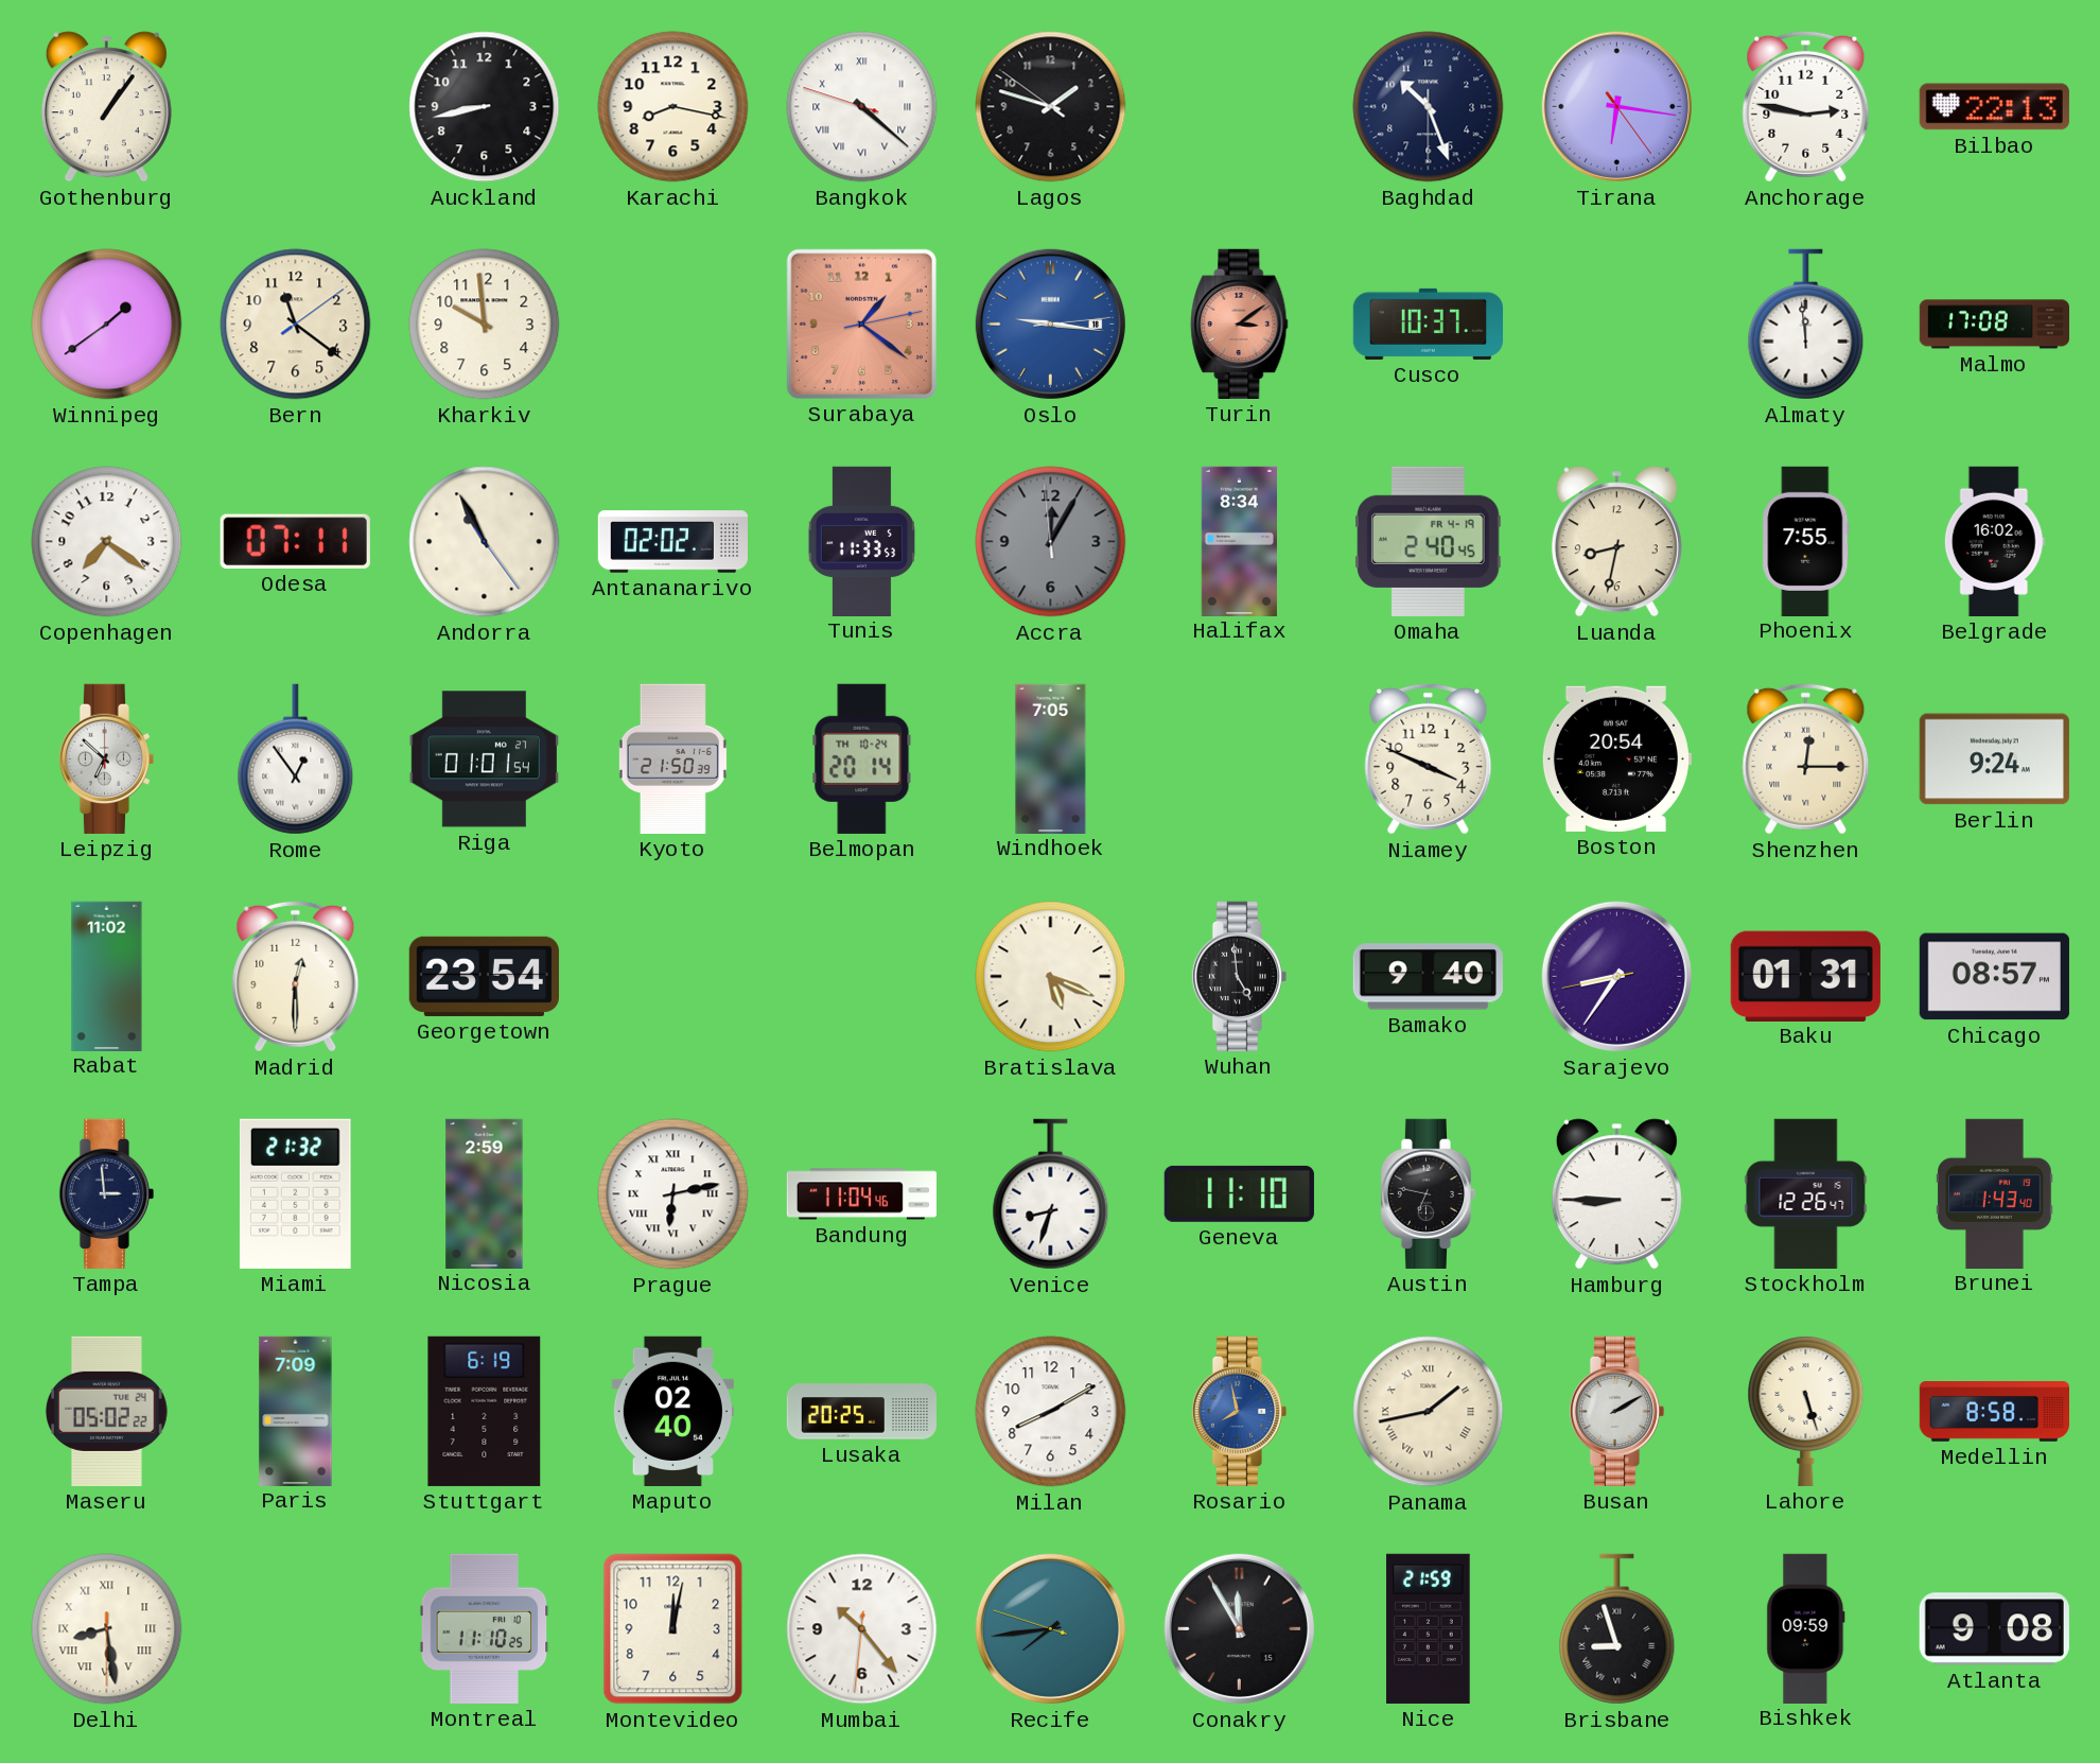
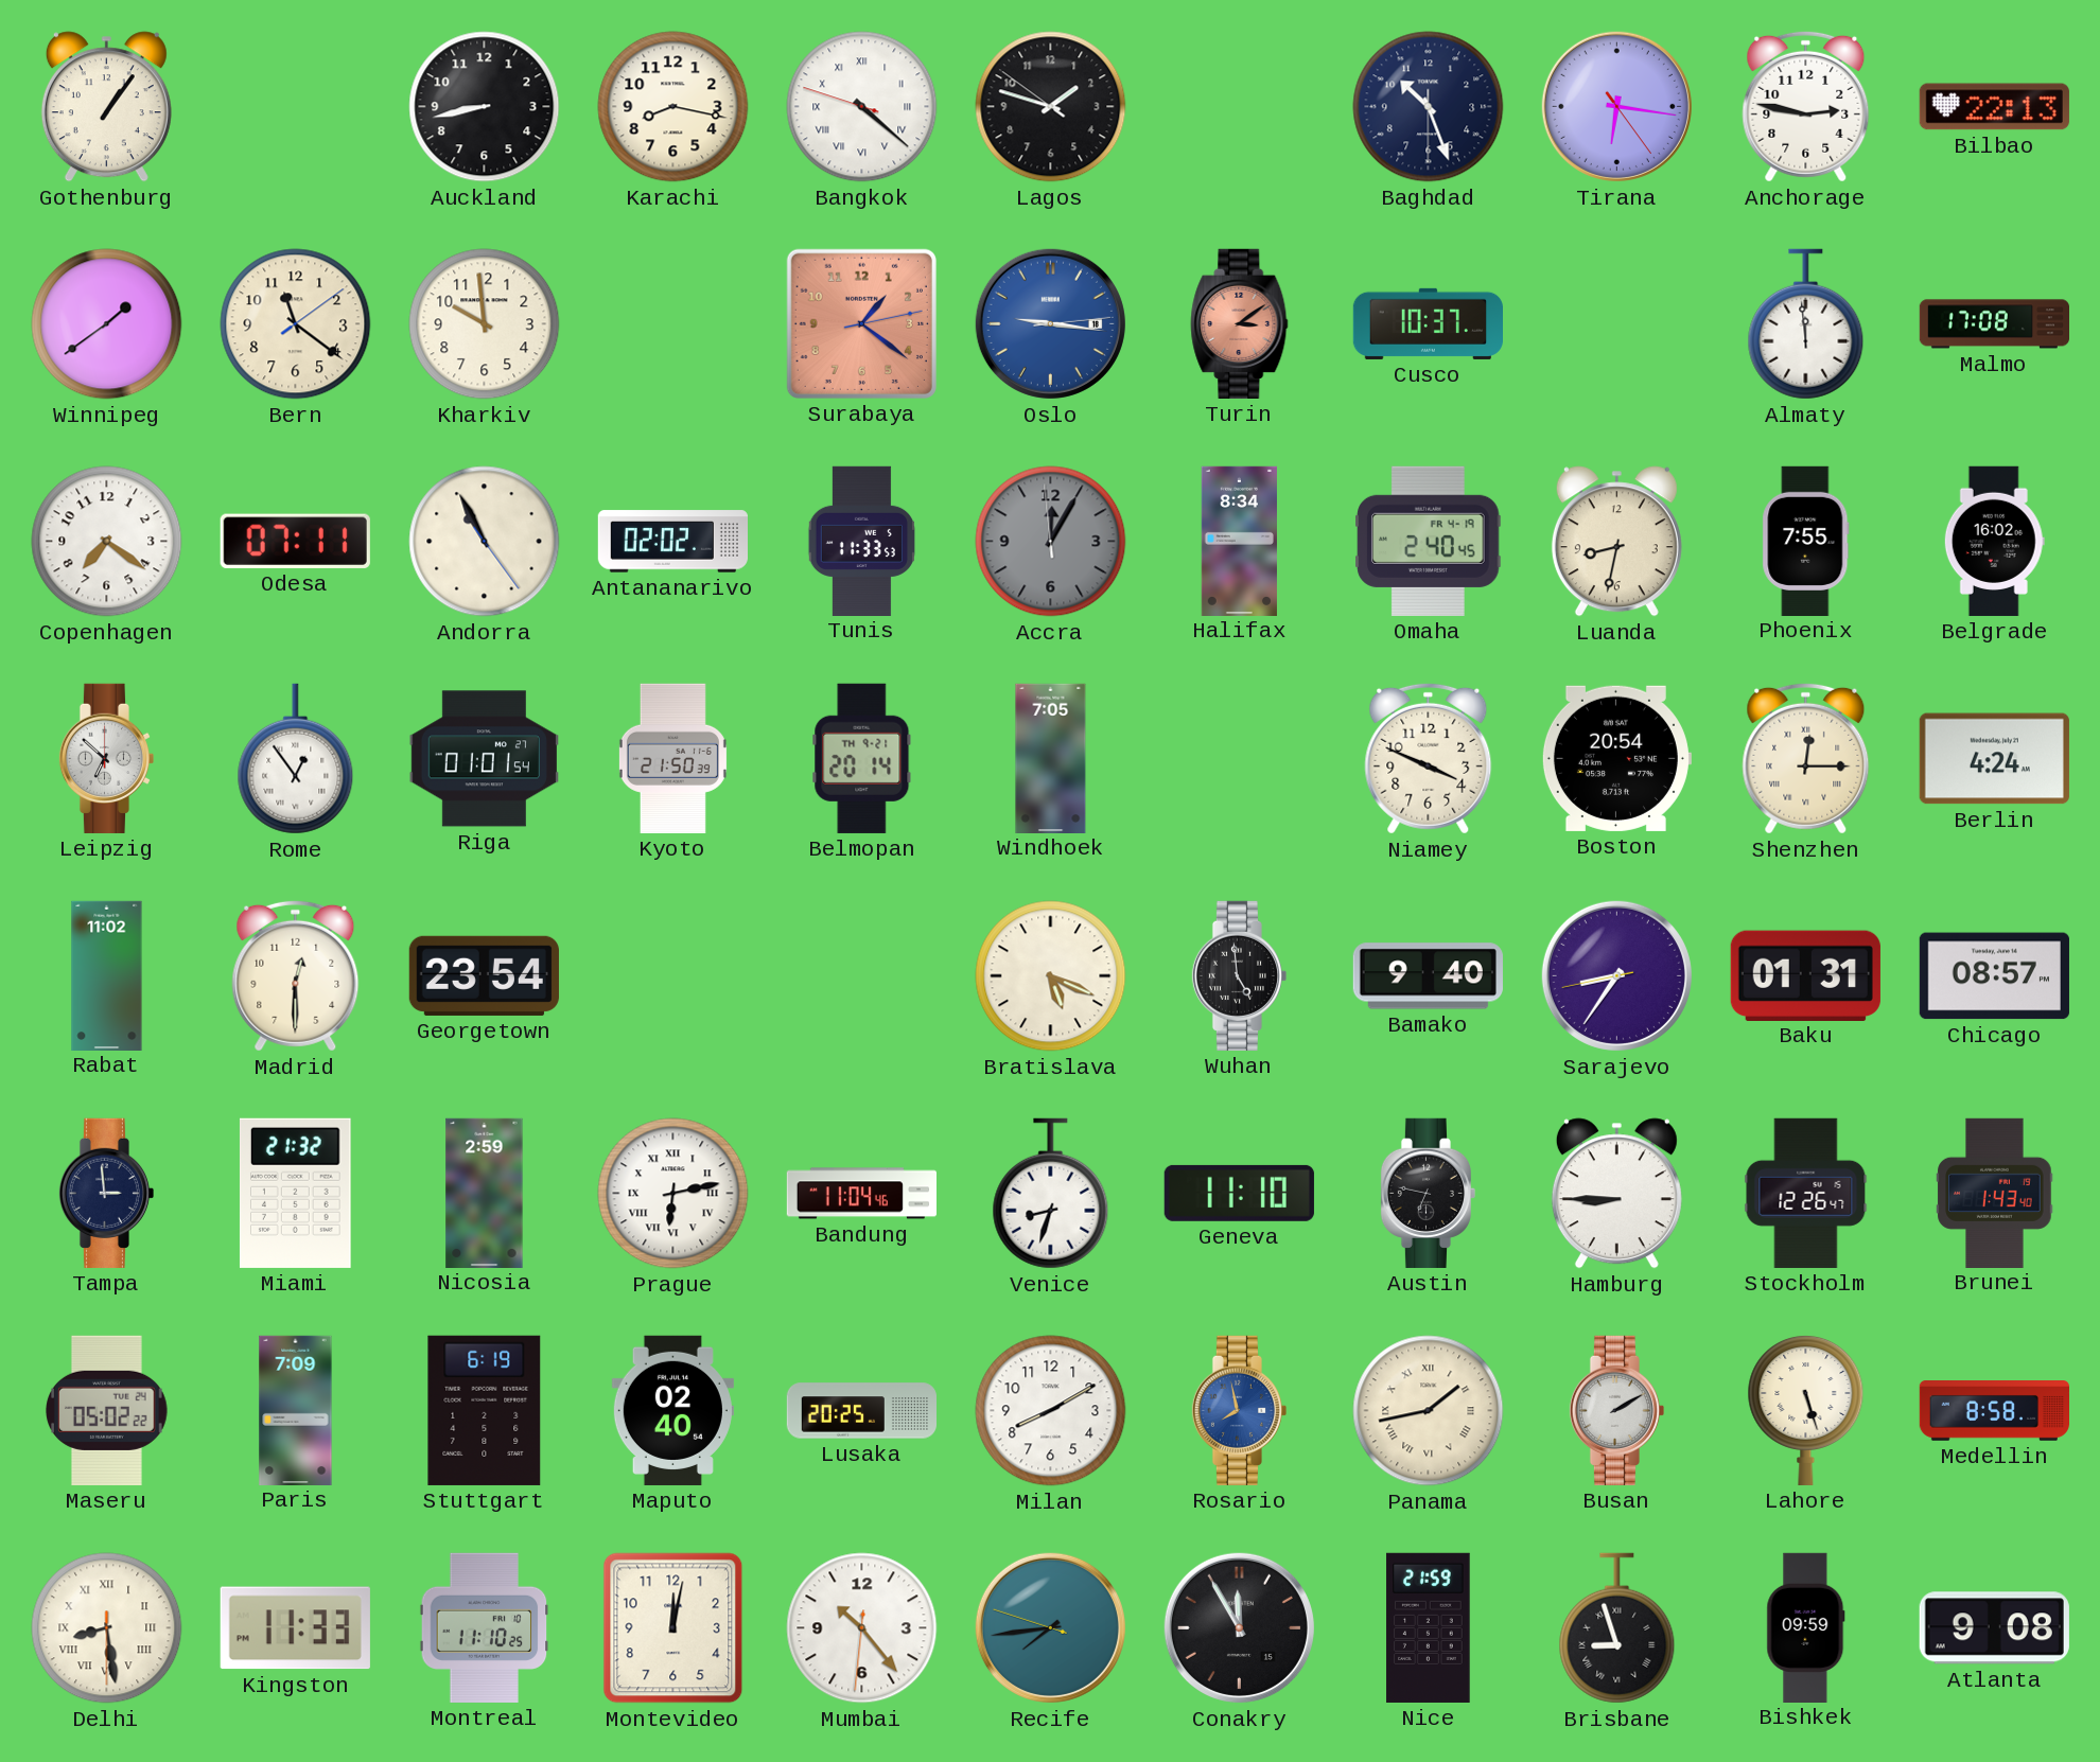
Belmopan date: TH 10-24 -> TH 9-21
Berlin: 9:24 -> 4:24
Kingston: none -> 11:33
